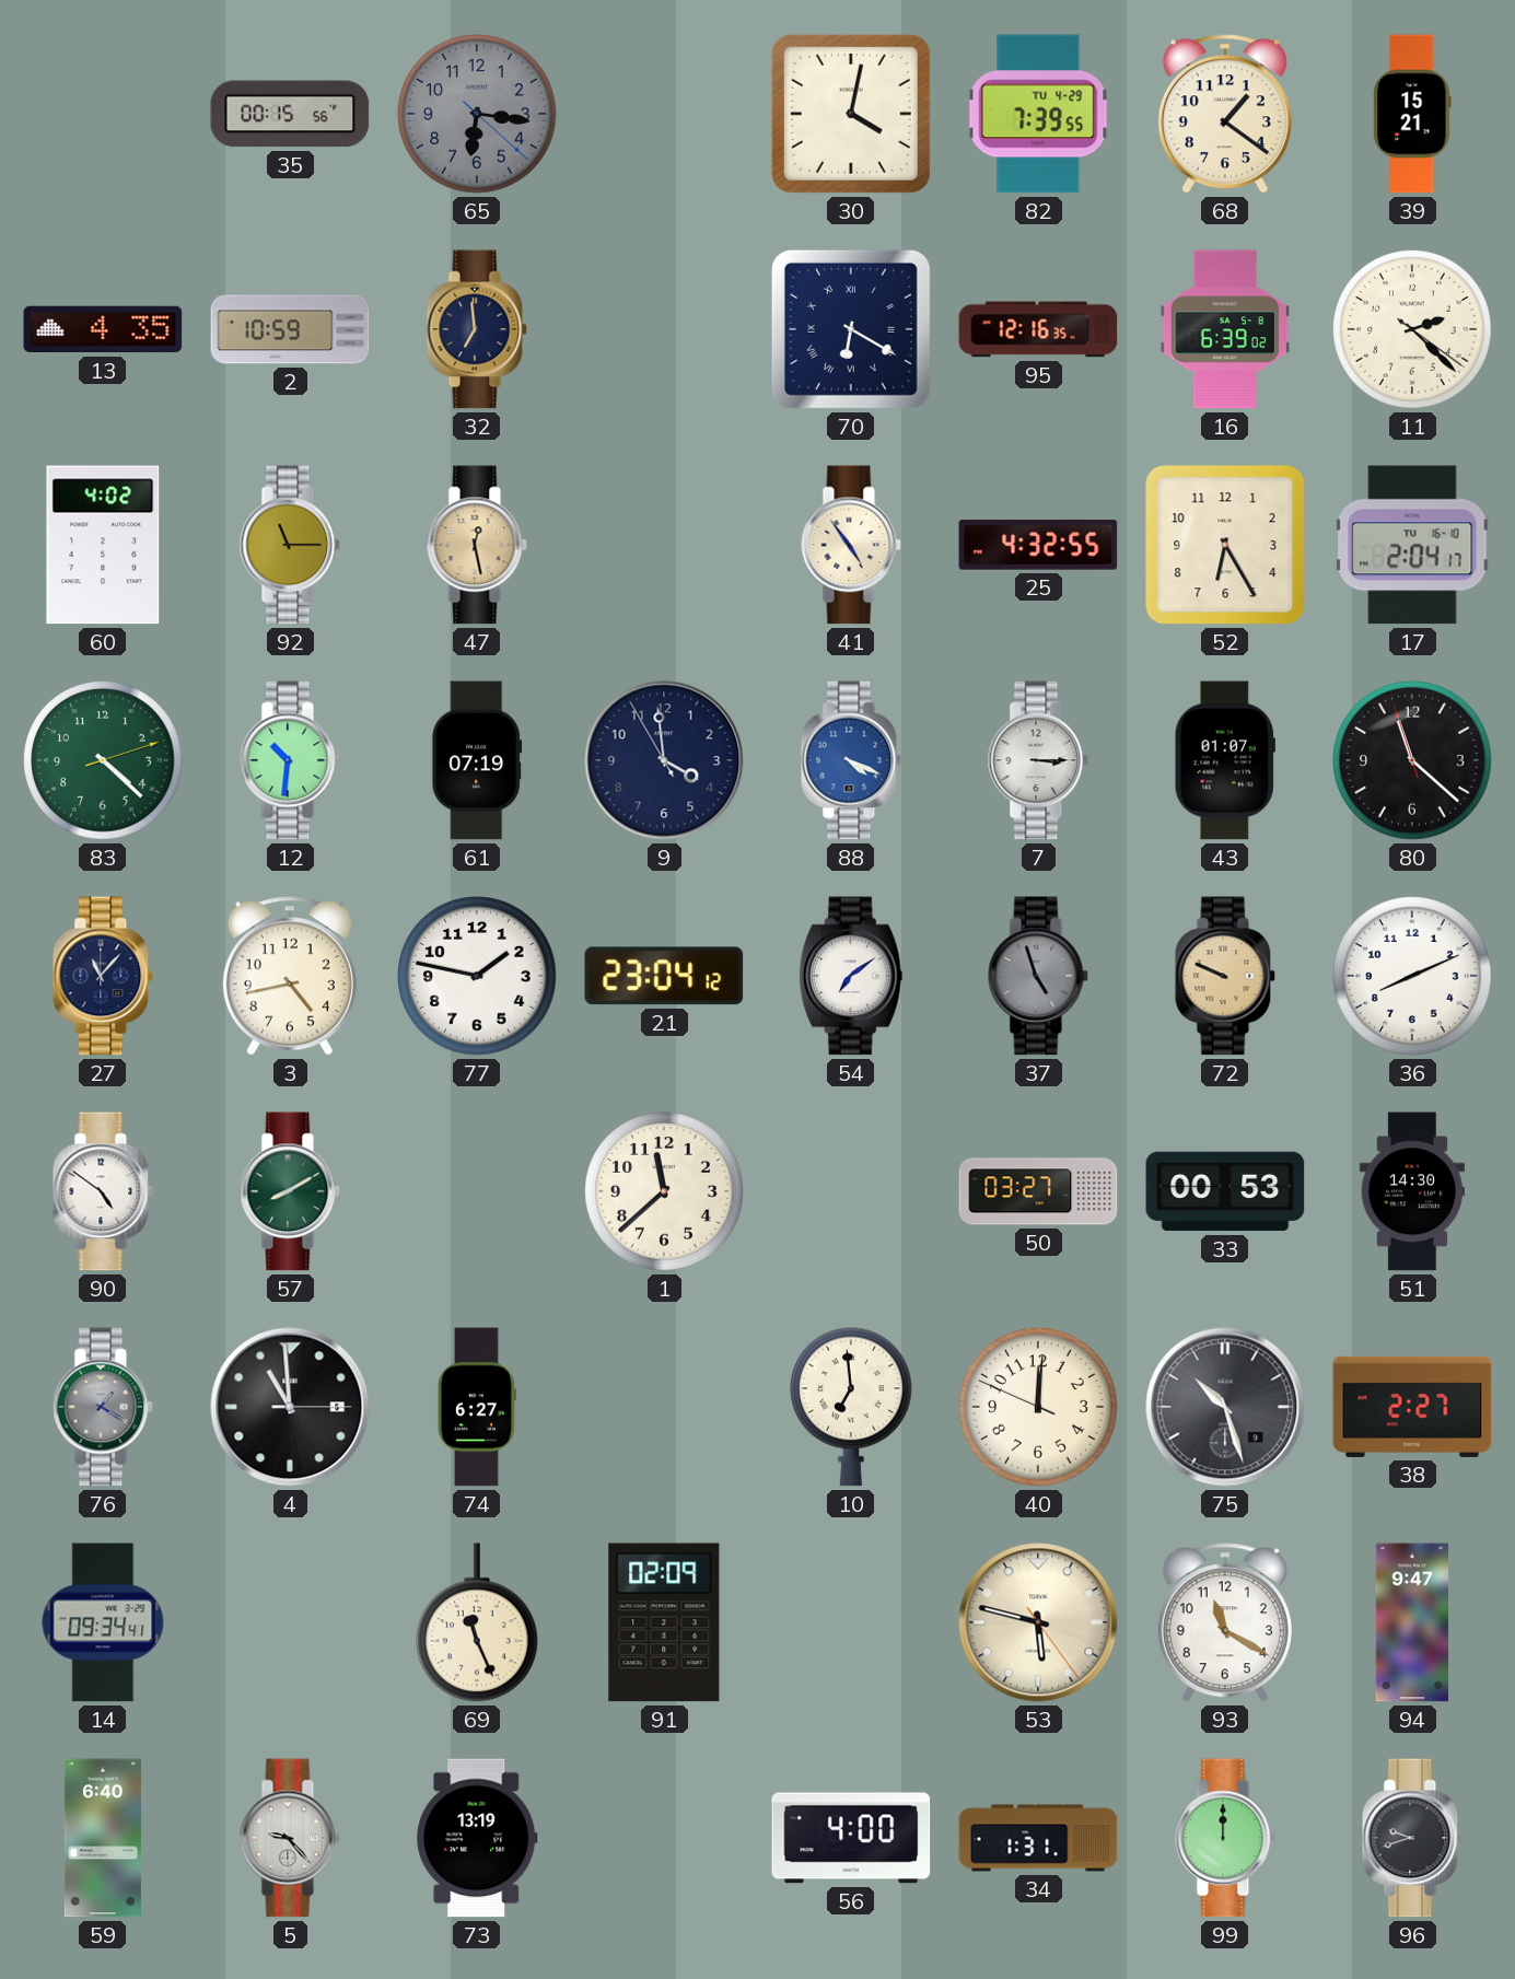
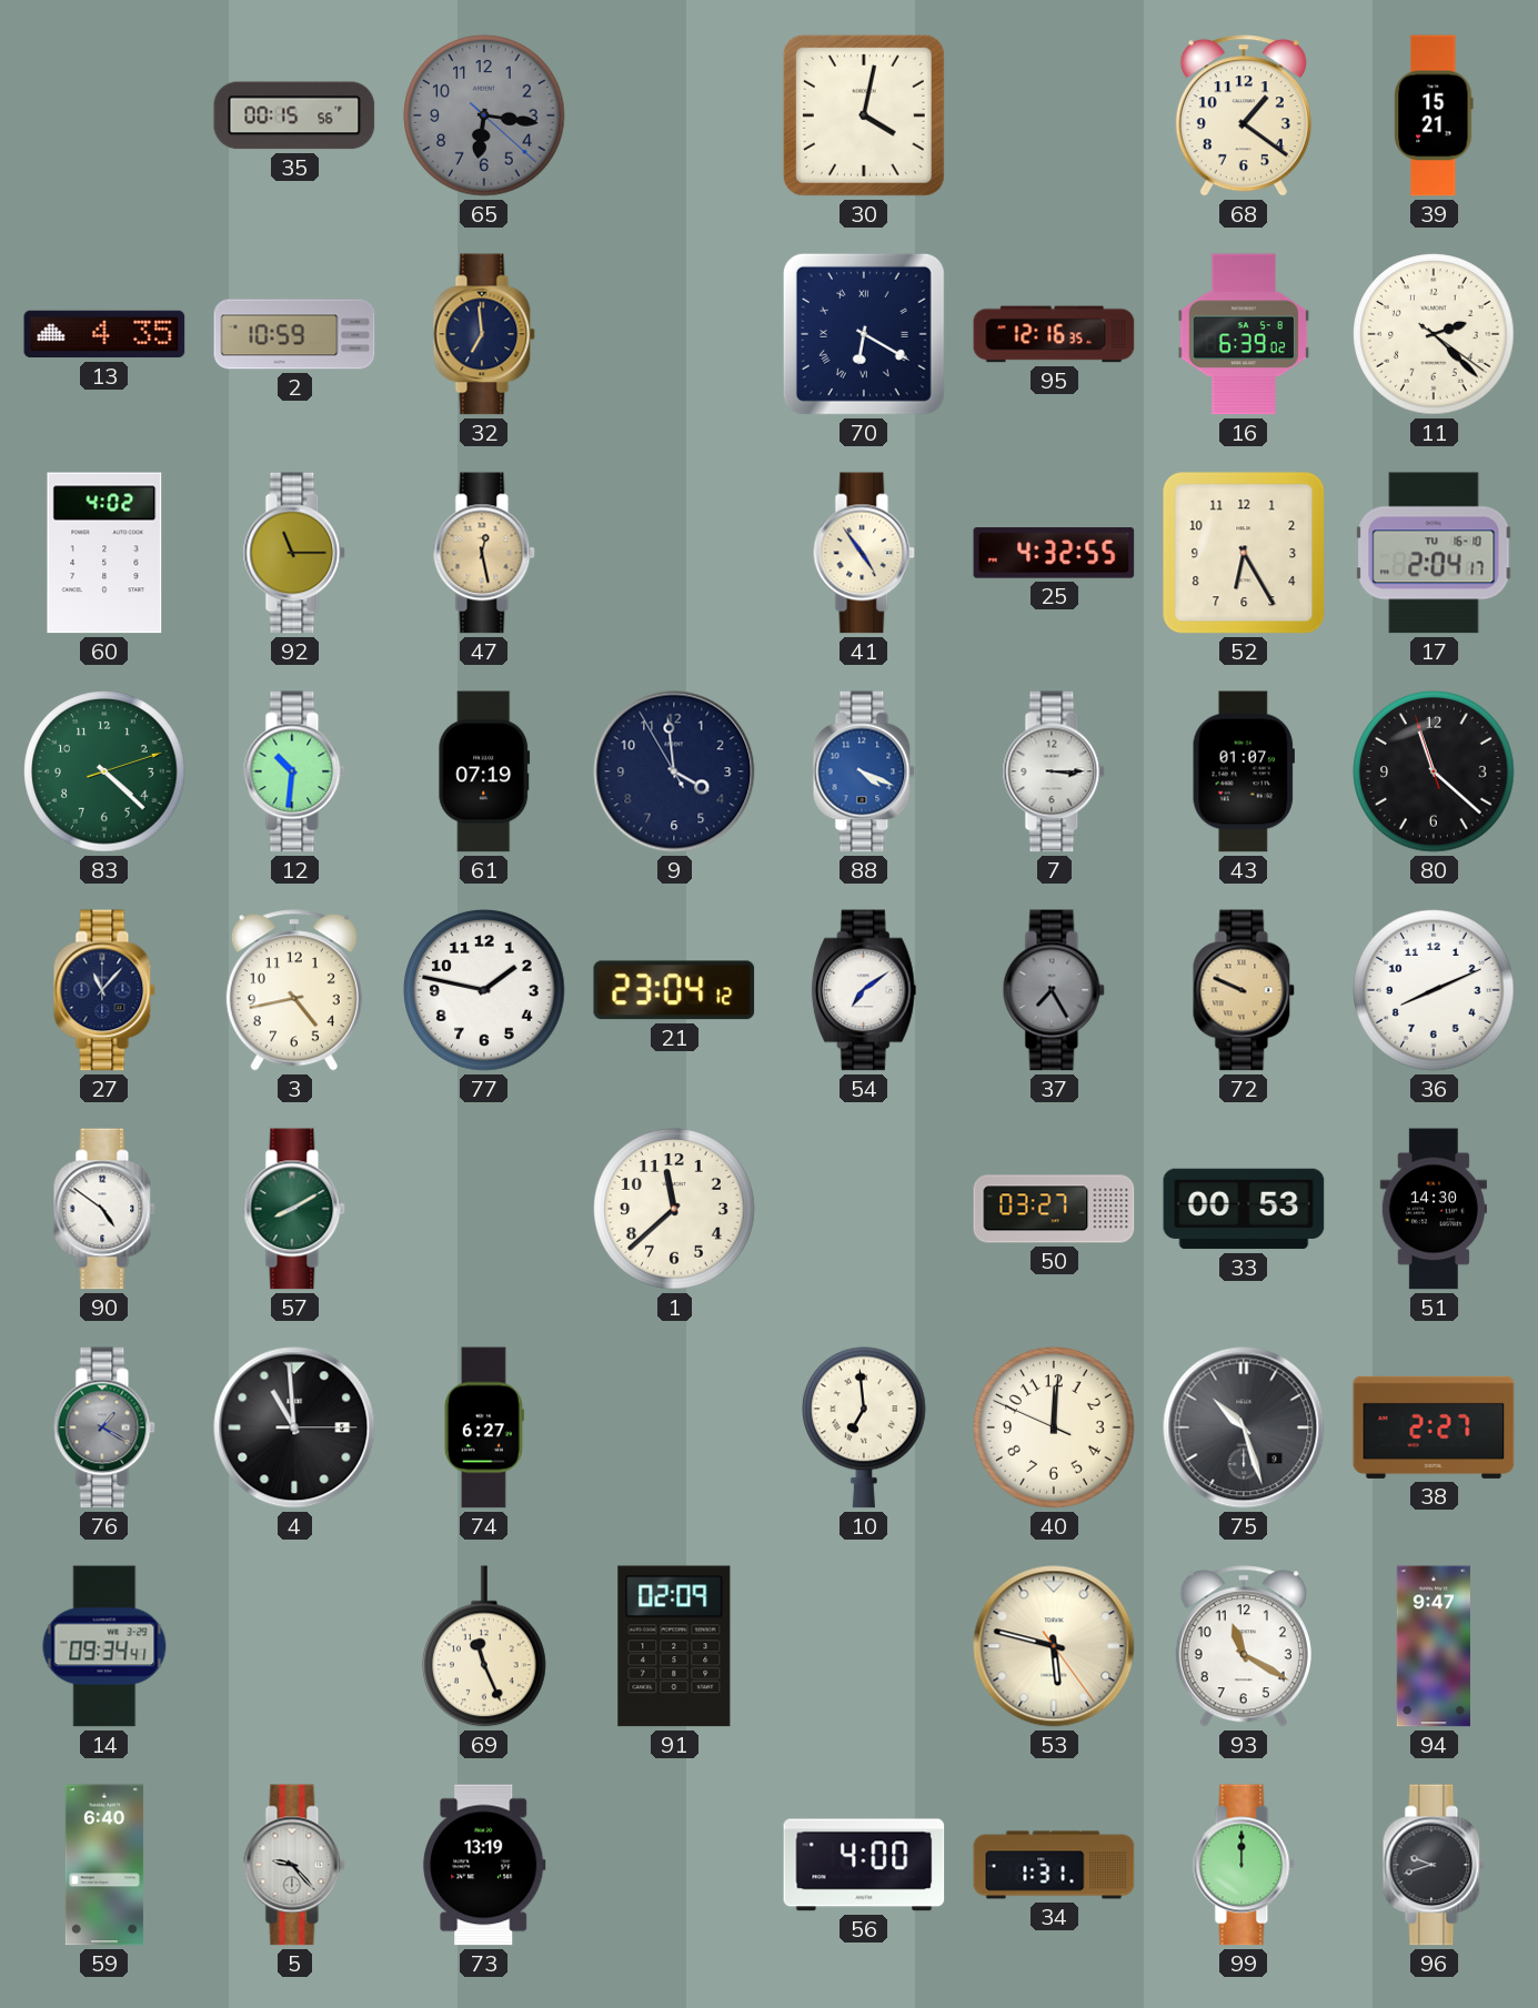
82: 7:39 -> none
37: 4:57 -> 7:25
